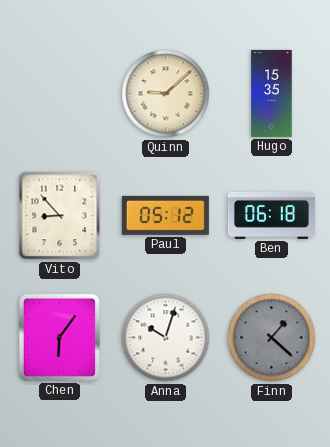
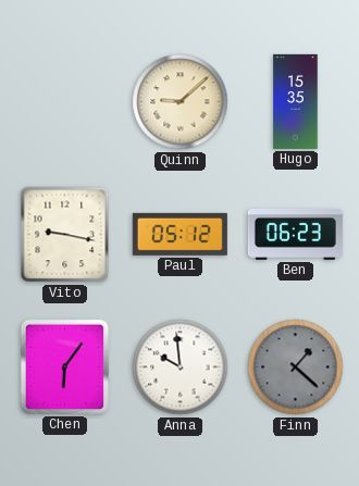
Vito: 8:53 -> 9:17
Ben: 06:18 -> 06:23
Anna: 10:03 -> 9:59
